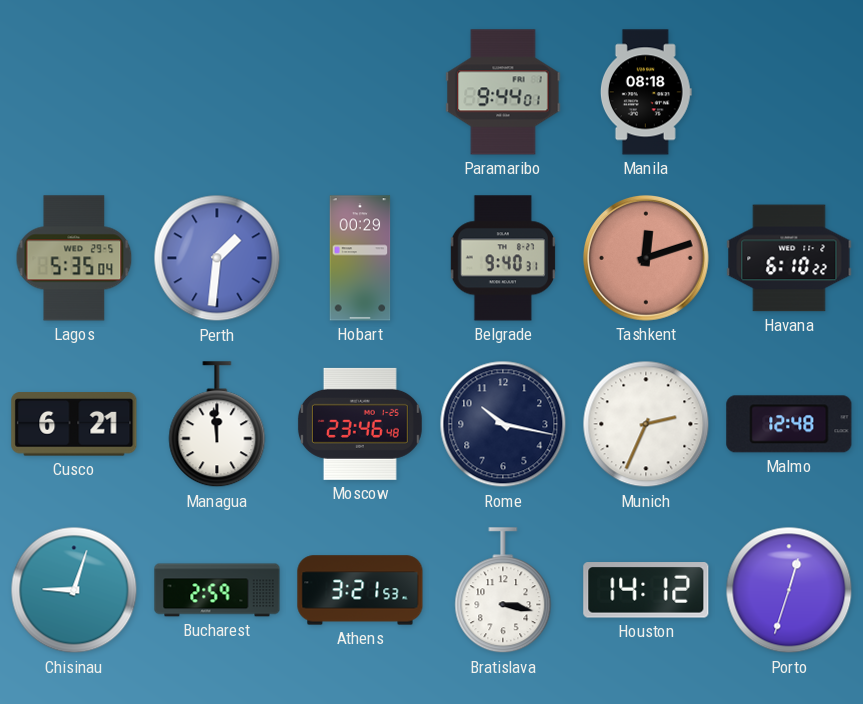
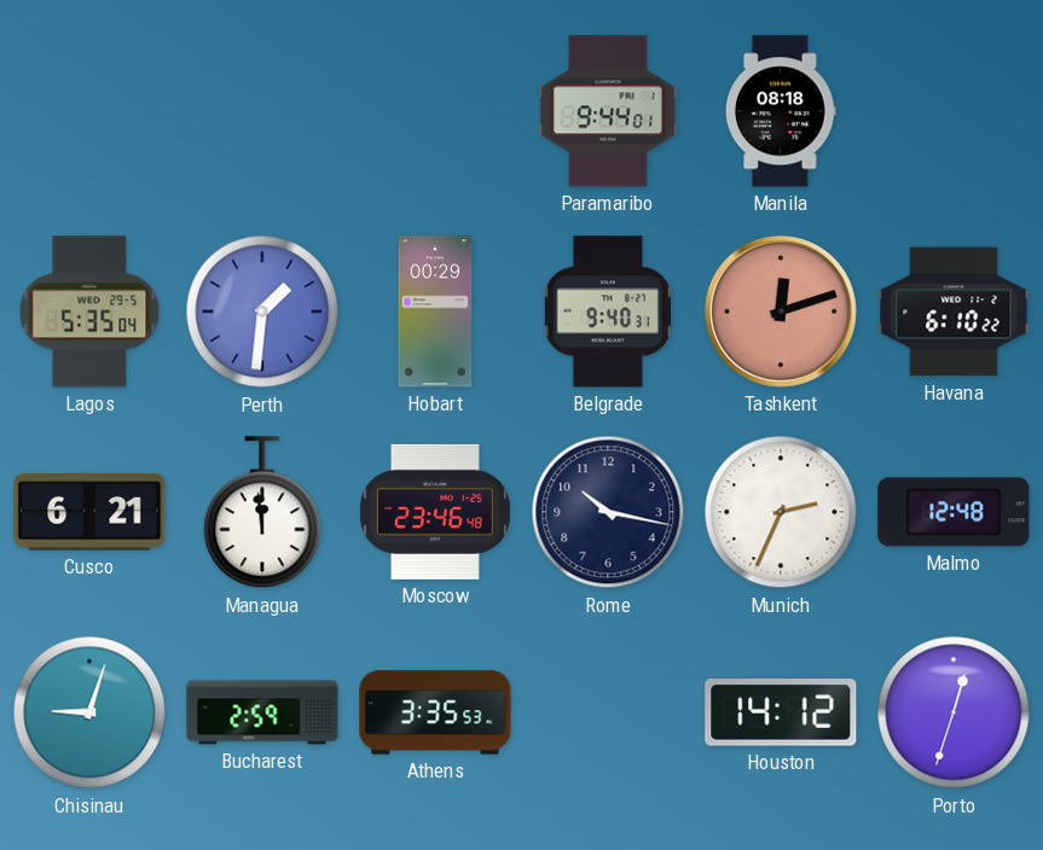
Athens: 3:21 -> 3:35
Bratislava: 3:17 -> none
